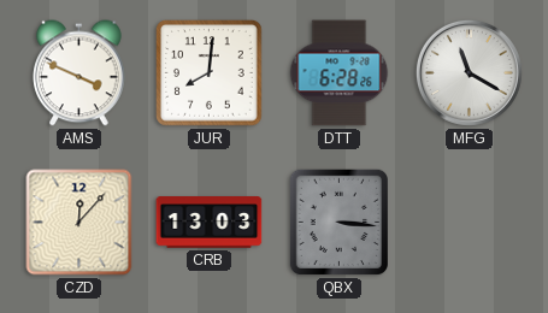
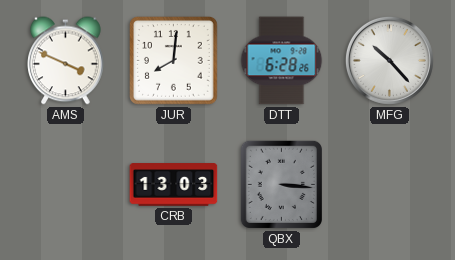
MFG: 11:20 -> 10:23
CZD: 12:07 -> none
